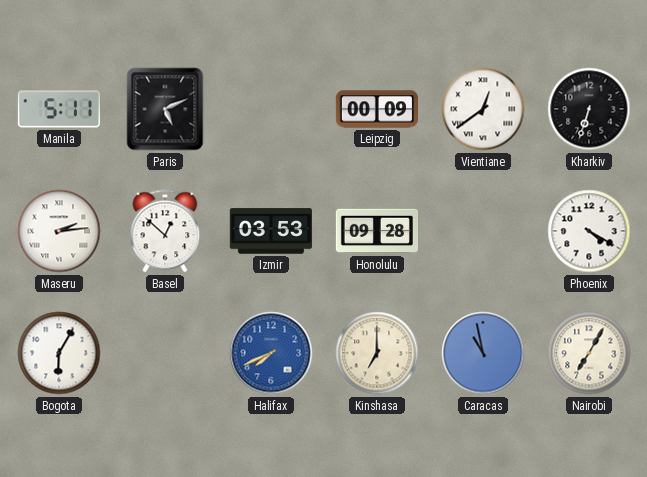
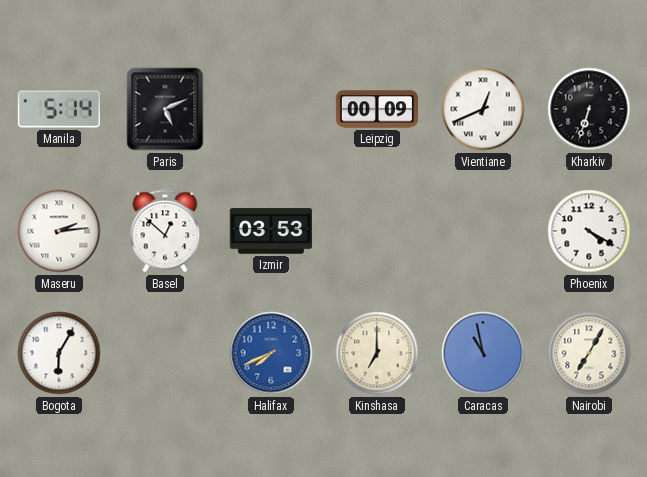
Manila: 5:11 -> 5:14
Vientiane: 12:39 -> 12:41
Honolulu: 09:28 -> none
